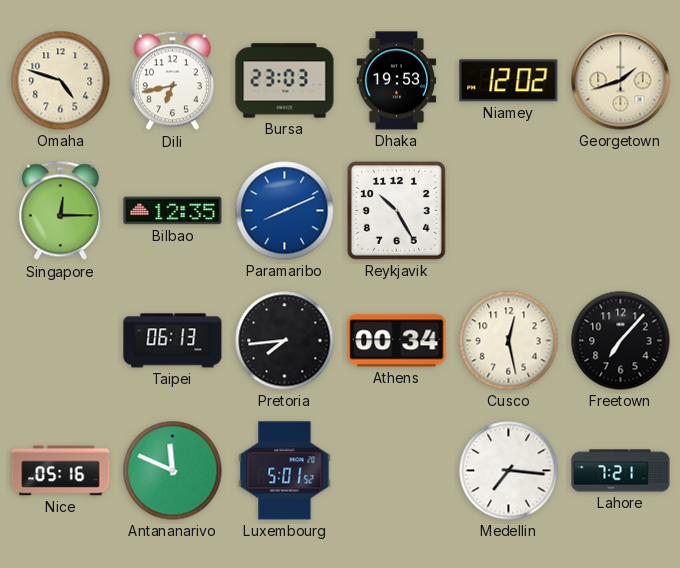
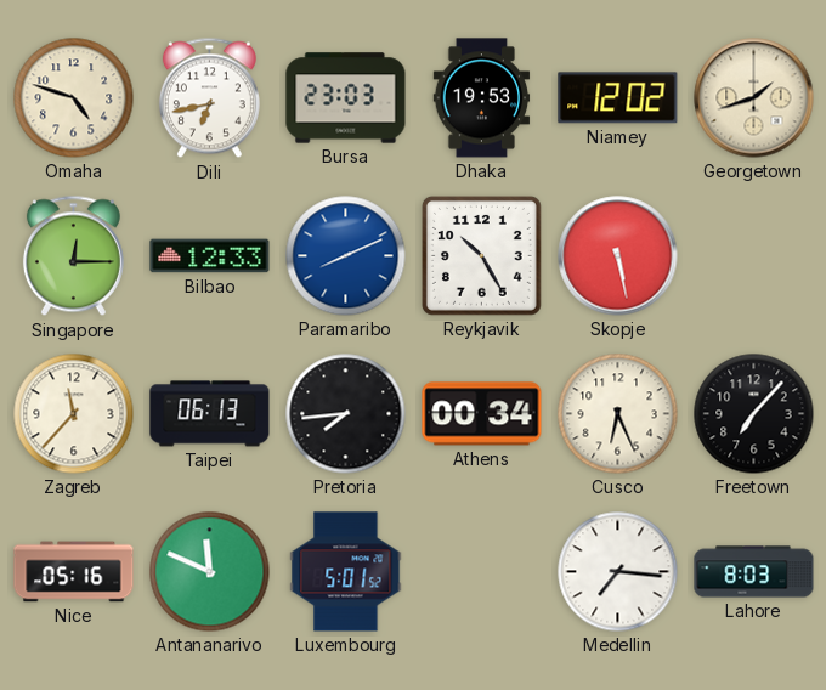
Bilbao: 12:35 -> 12:33
Skopje: none -> 5:28
Zagreb: none -> 11:37
Cusco: 12:28 -> 6:26
Lahore: 7:21 -> 8:03
